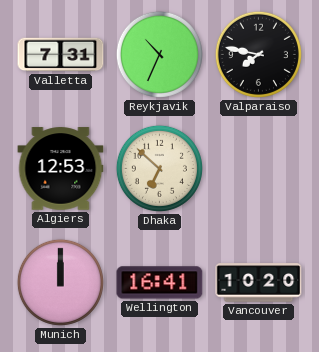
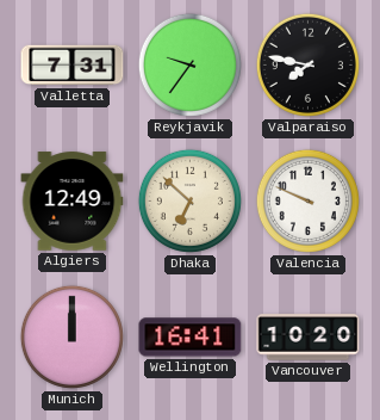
Reykjavik: 10:34 -> 9:36
Algiers: 12:53 -> 12:49
Valencia: none -> 9:49
